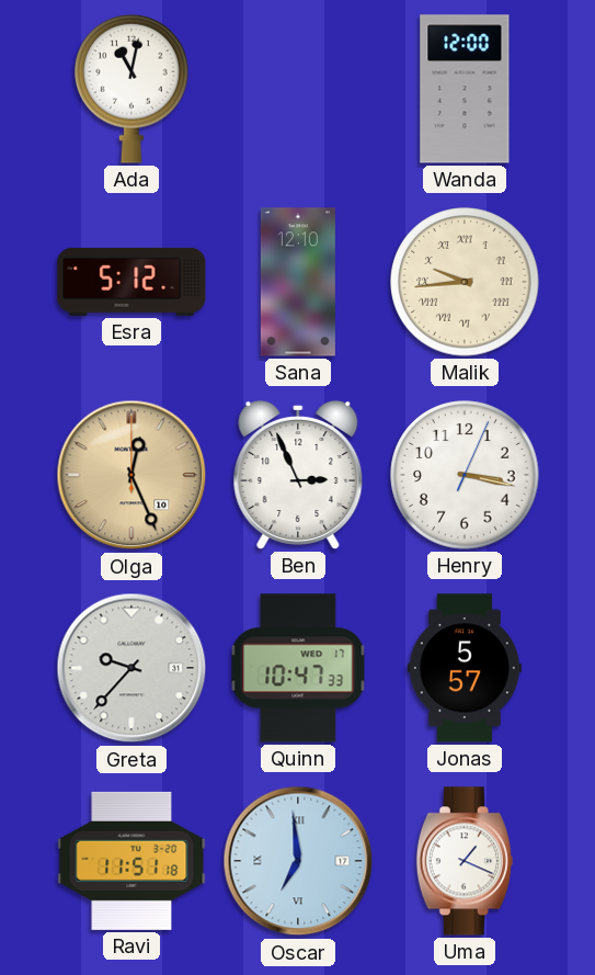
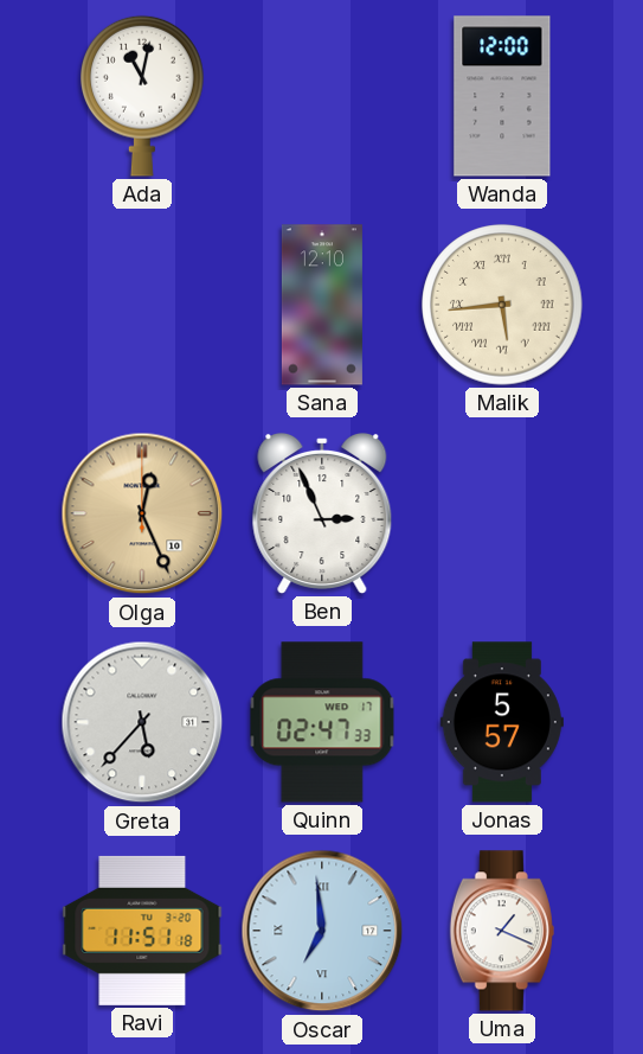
Esra: 5:12 -> none
Malik: 9:44 -> 5:44
Henry: 3:17 -> none
Greta: 9:37 -> 5:37
Quinn: 10:47 -> 02:47
